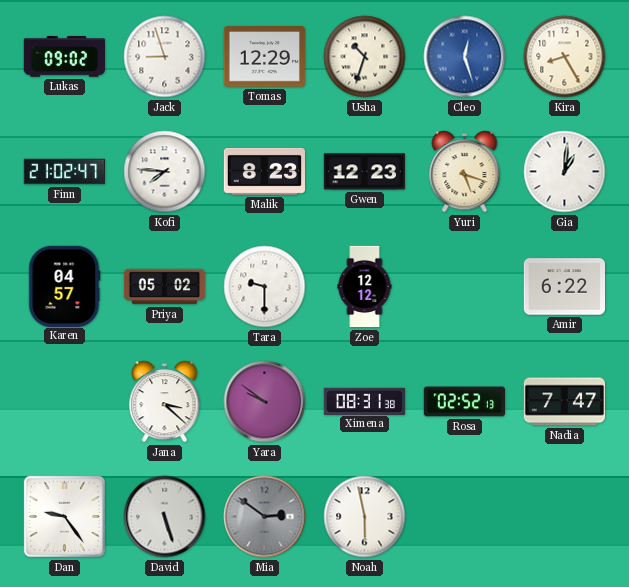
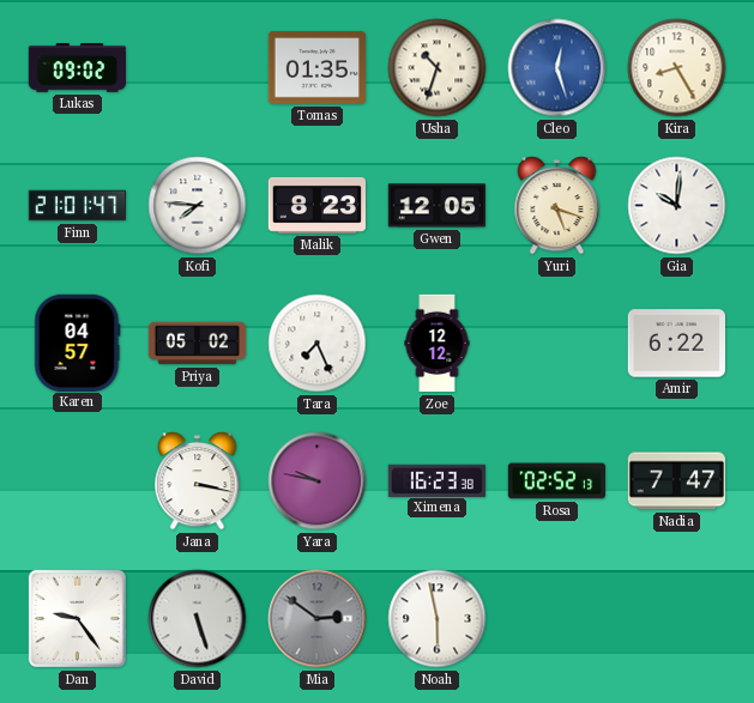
Jack: 8:57 -> none
Tomas: 12:29 -> 01:35
Finn: 21:02 -> 21:01
Gwen: 12:23 -> 12:05
Gia: 1:01 -> 10:01
Tara: 9:30 -> 7:26
Jana: 3:22 -> 3:17
Yara: 9:51 -> 9:47
Ximena: 08:31 -> 16:23
